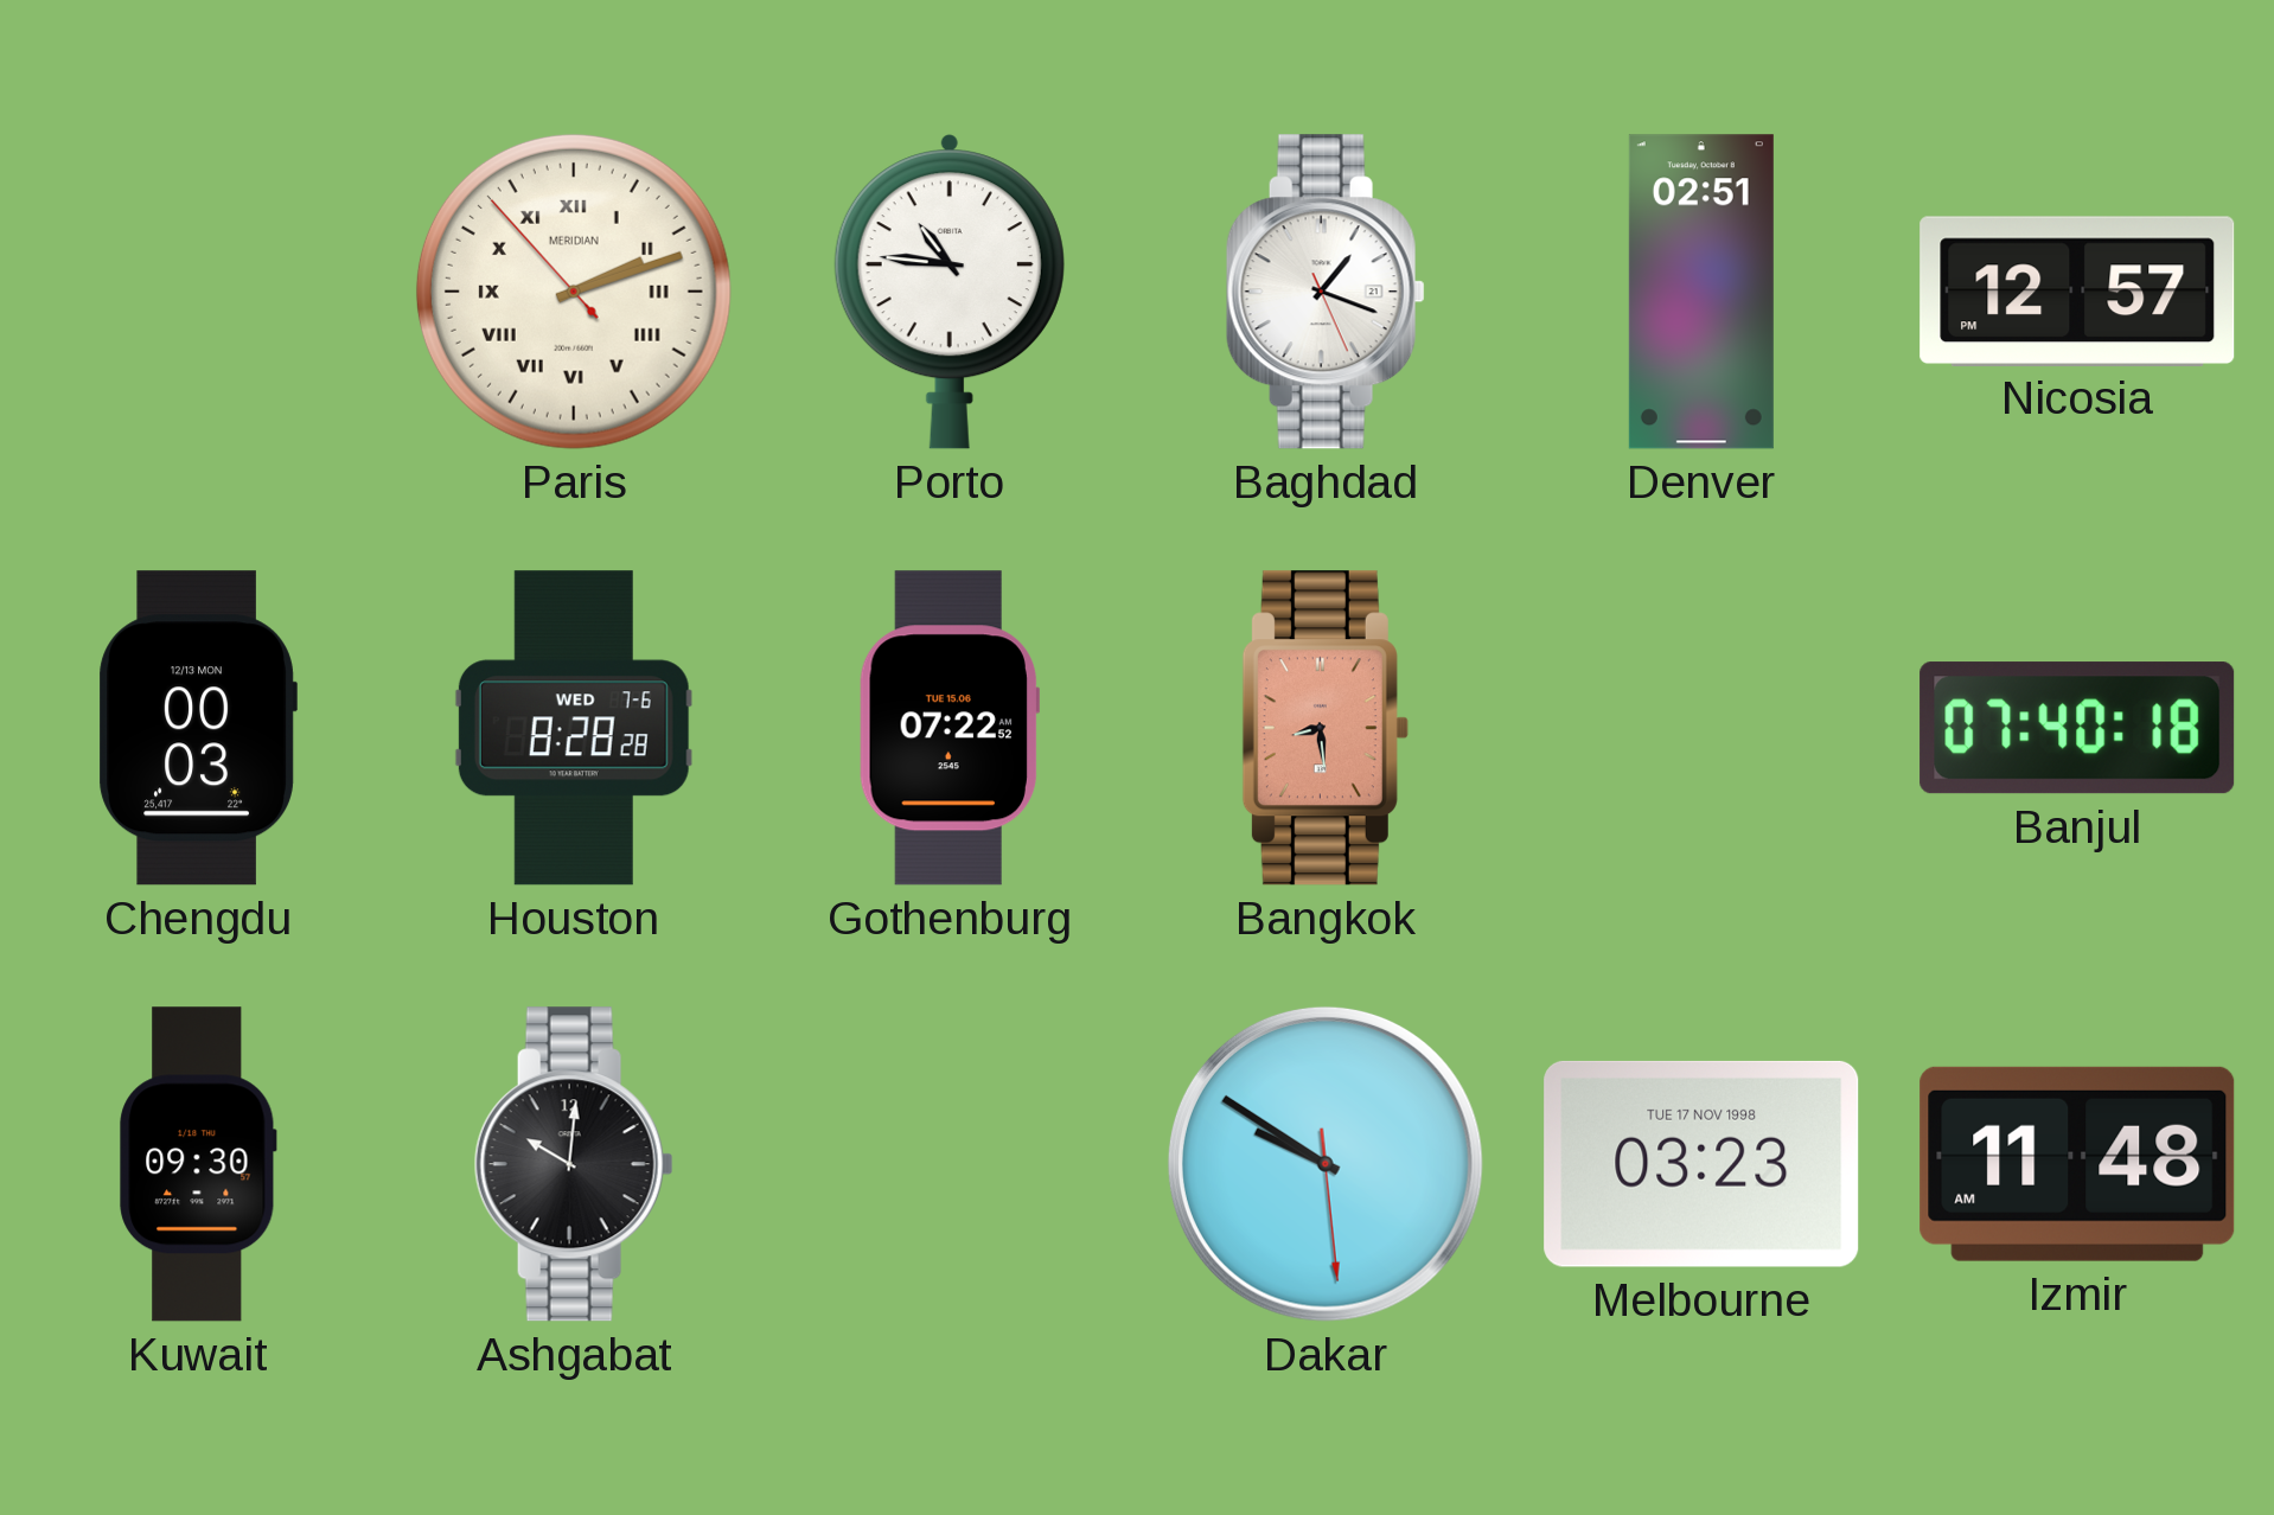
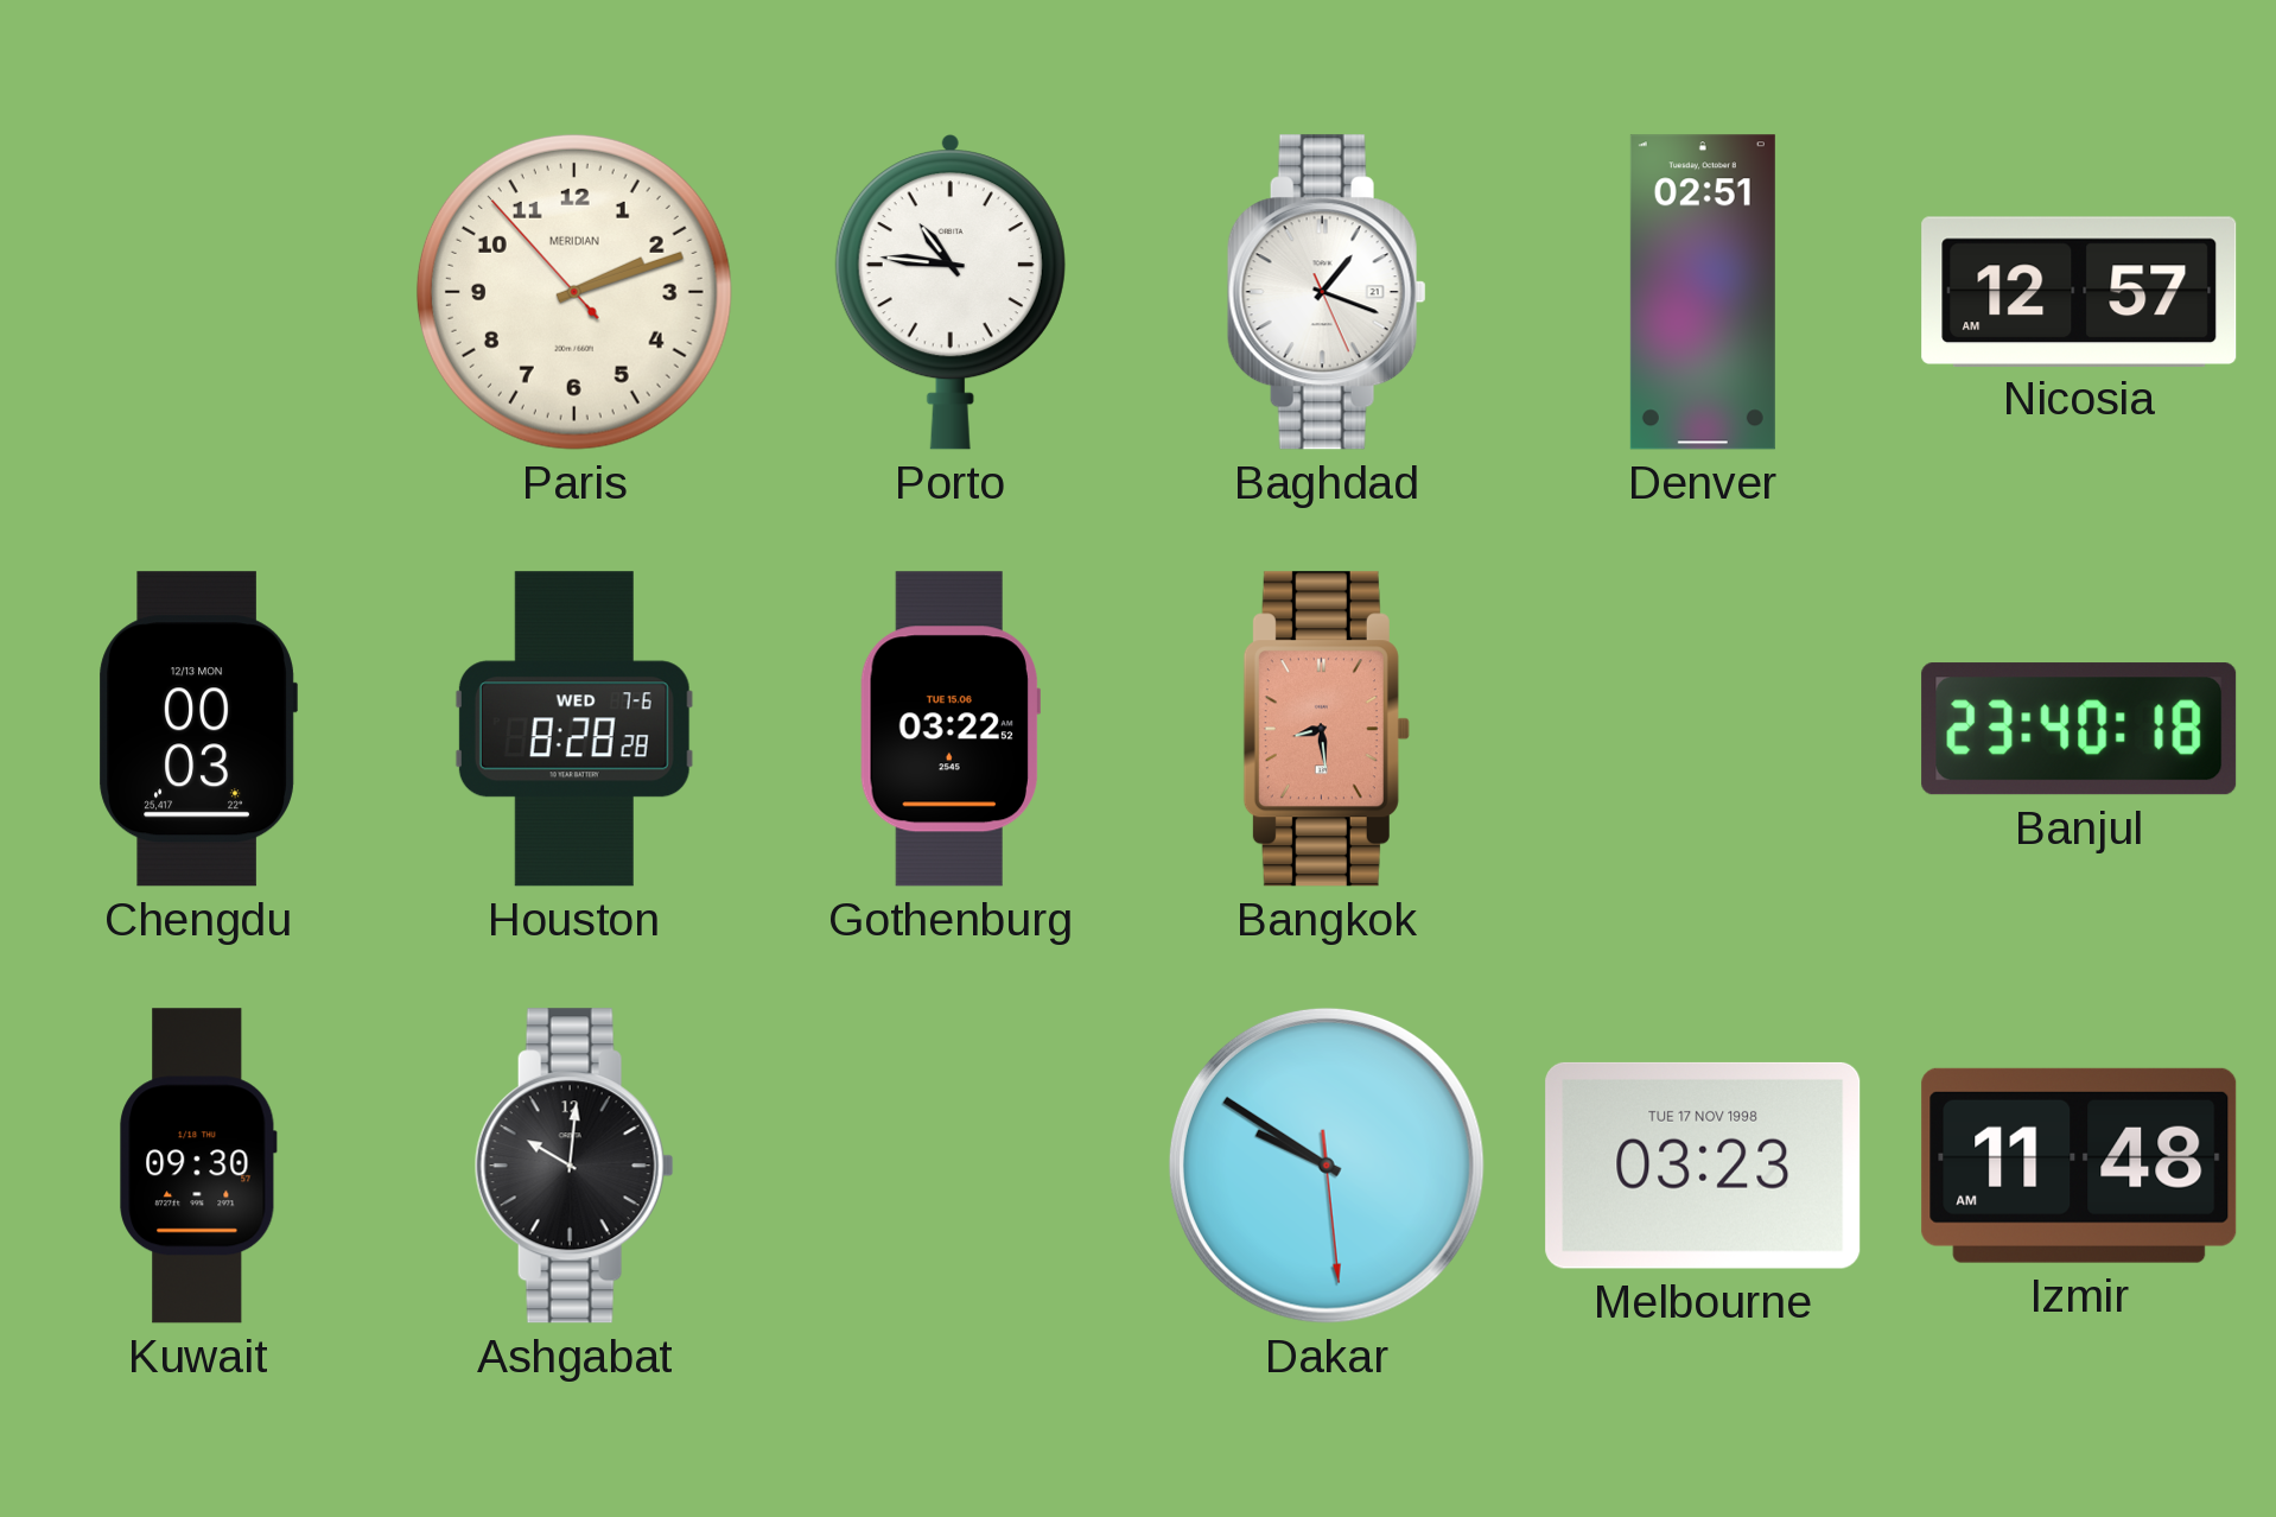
Paris numerals: Roman -> Arabic
Nicosia: 12:57 PM -> 12:57 AM
Gothenburg: 07:22 -> 03:22
Banjul: 07:40 -> 23:40
